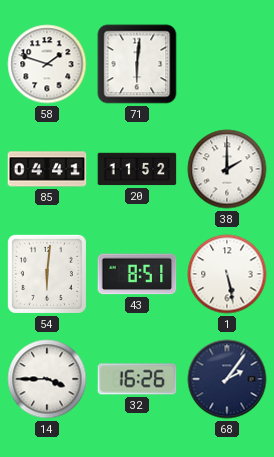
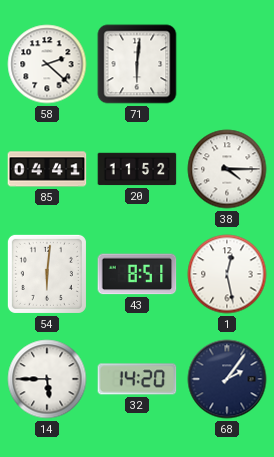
58: 1:48 -> 2:22
38: 2:00 -> 4:15
1: 5:28 -> 12:28
14: 3:45 -> 5:45
32: 16:26 -> 14:20
